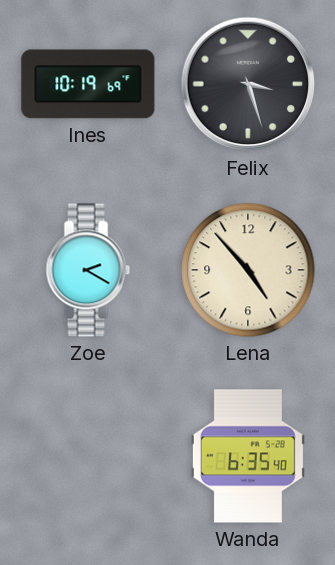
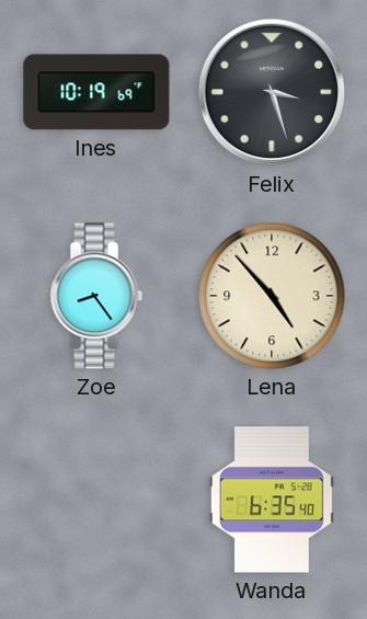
Zoe: 2:20 -> 8:24
